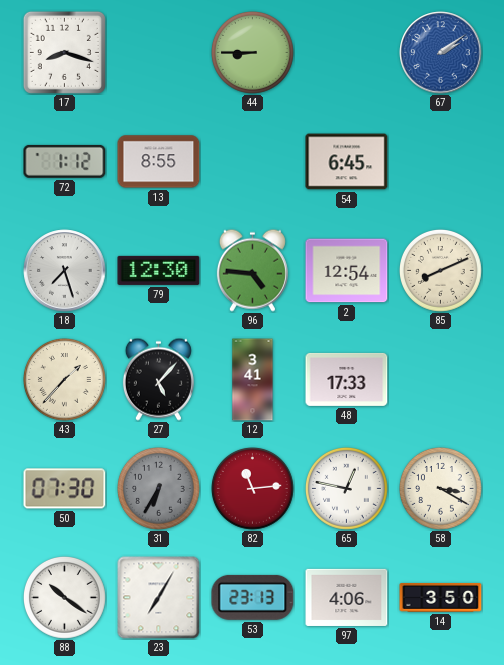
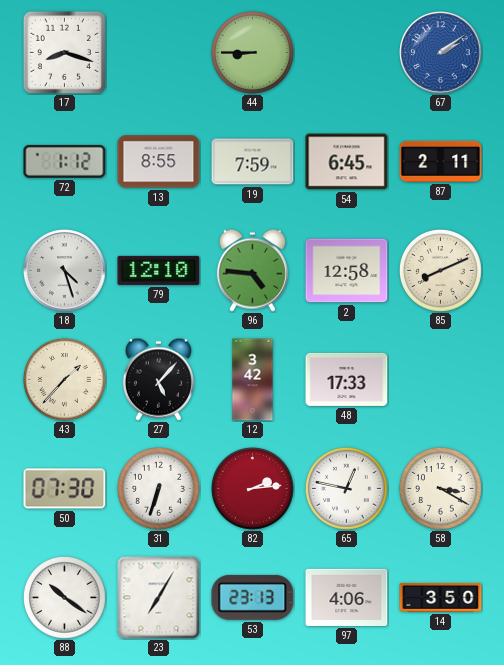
19: none -> 7:59
87: none -> 2:11
18: 7:27 -> 4:27
79: 12:30 -> 12:10
2: 12:54 -> 12:58
12: 3:41 -> 3:42
31: 6:35 -> 6:33
31 dial: grey -> white
82: 11:14 -> 2:14
